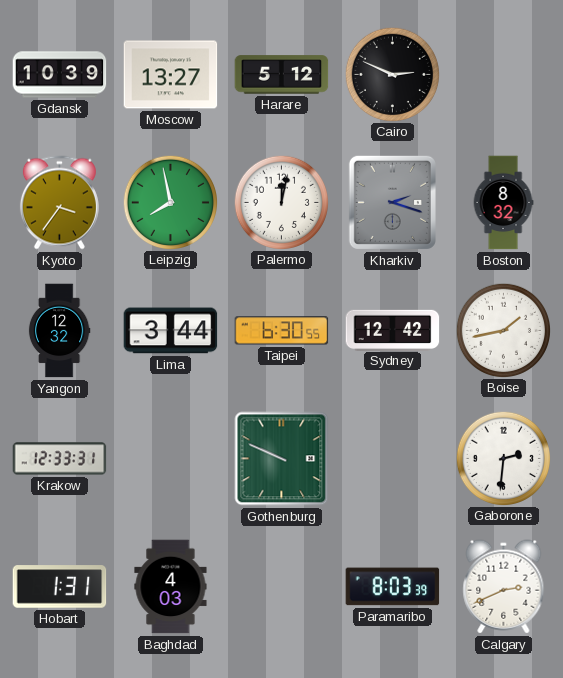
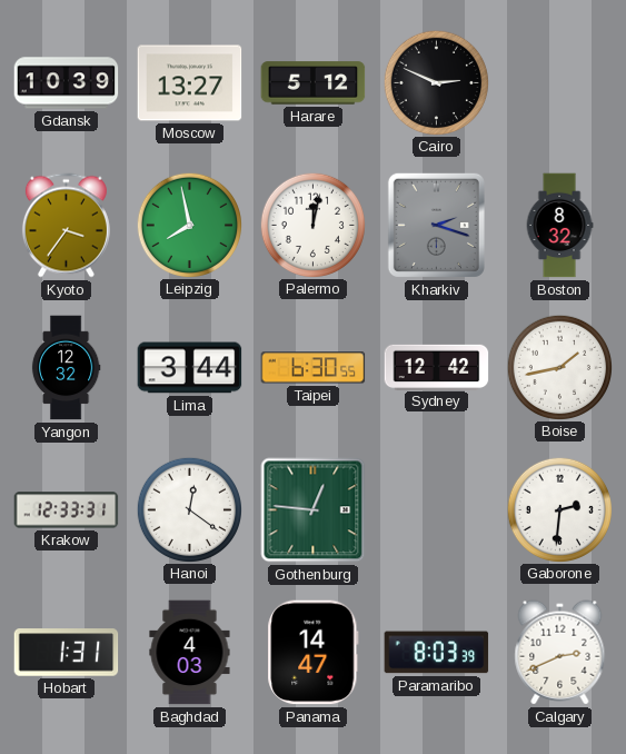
Hanoi: none -> 12:21
Gothenburg: 9:49 -> 12:46
Panama: none -> 14:47
